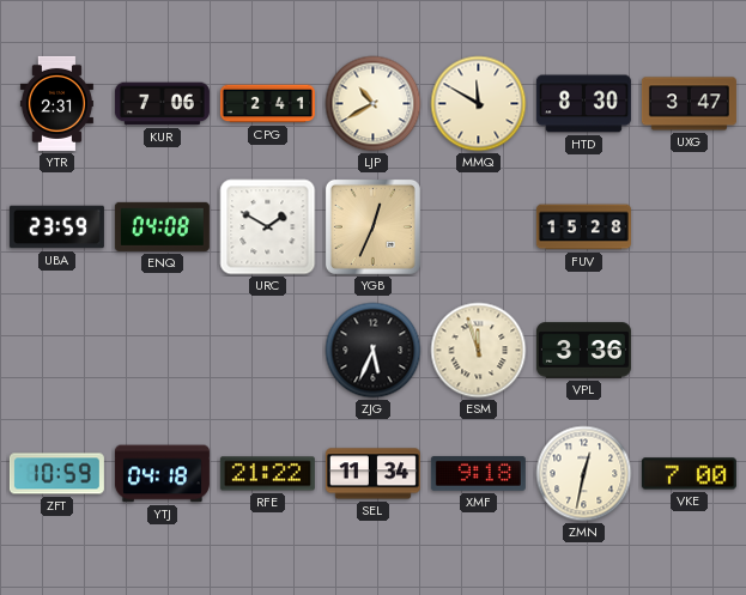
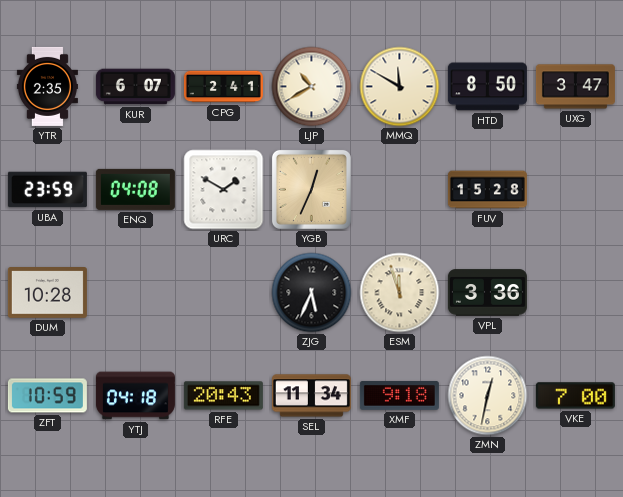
YTR: 2:31 -> 2:35
KUR: 7:06 -> 6:07
HTD: 8:30 -> 8:50
DUM: none -> 10:28
RFE: 21:22 -> 20:43
